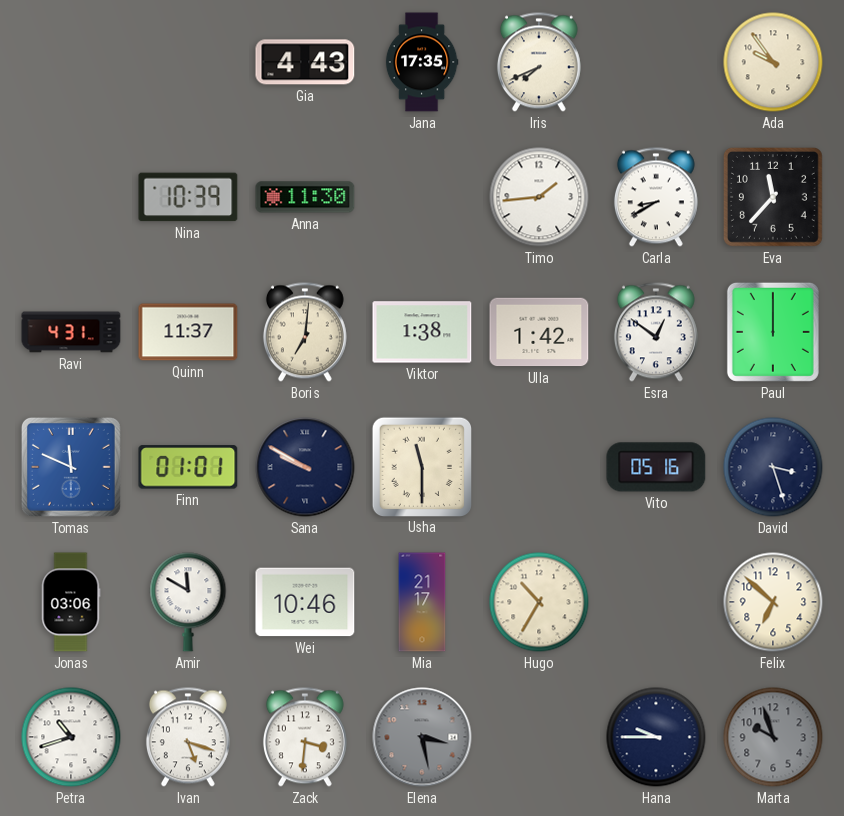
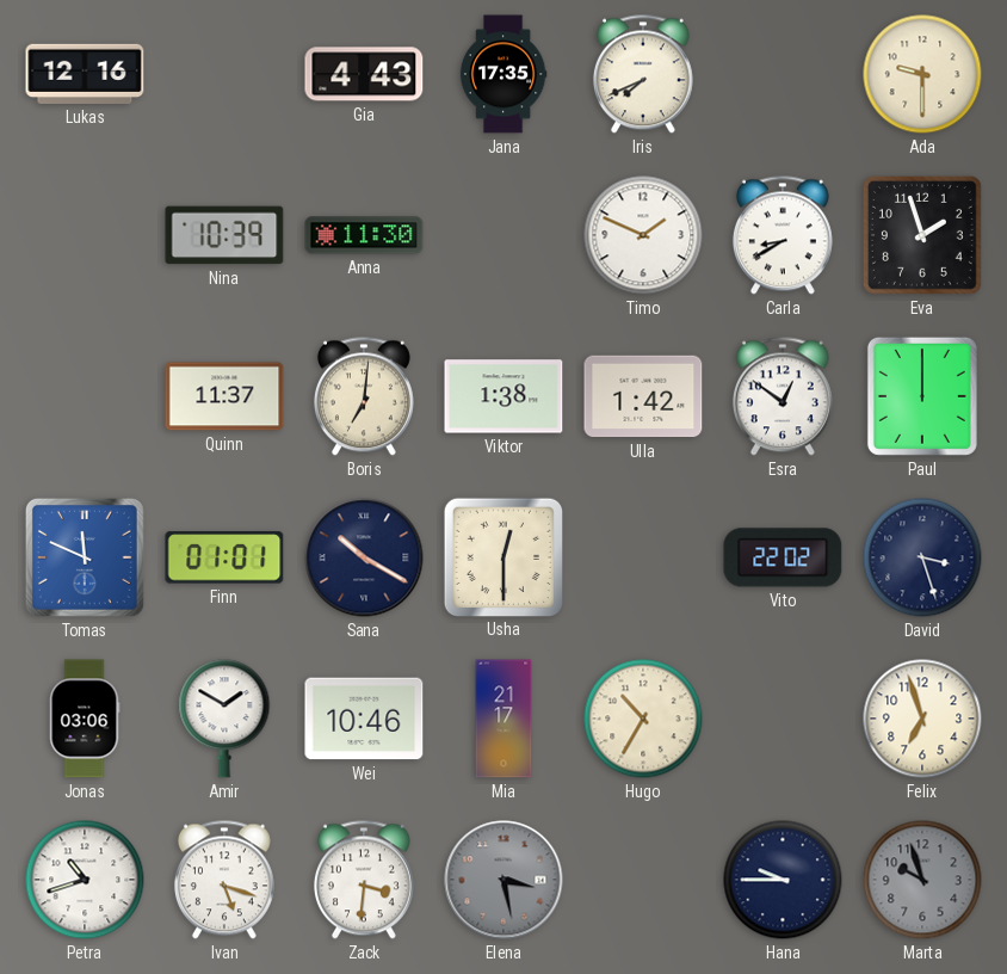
Lukas: none -> 12:16
Ada: 9:54 -> 9:30
Timo: 1:44 -> 1:49
Eva: 11:37 -> 1:57
Ravi: 4:31 -> none
Sana: 9:50 -> 10:20
Usha: 11:30 -> 12:30
Vito: 05:16 -> 22:02
Amir: 11:50 -> 1:50
Felix: 6:52 -> 6:57
